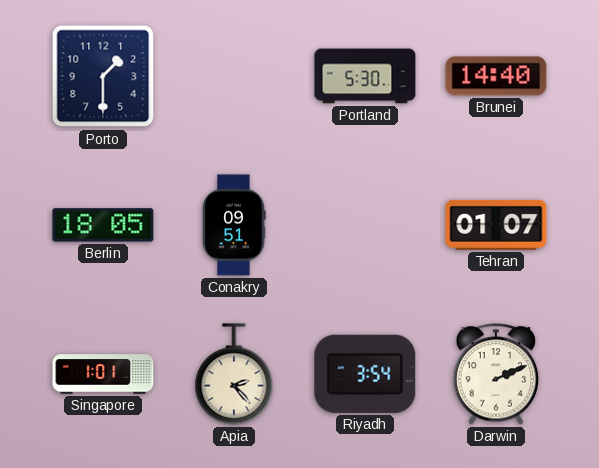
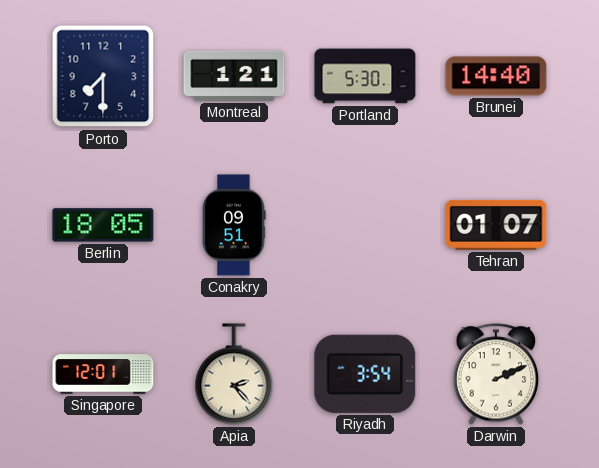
Porto: 1:30 -> 7:30
Montreal: none -> 1:21
Singapore: 1:01 -> 12:01
